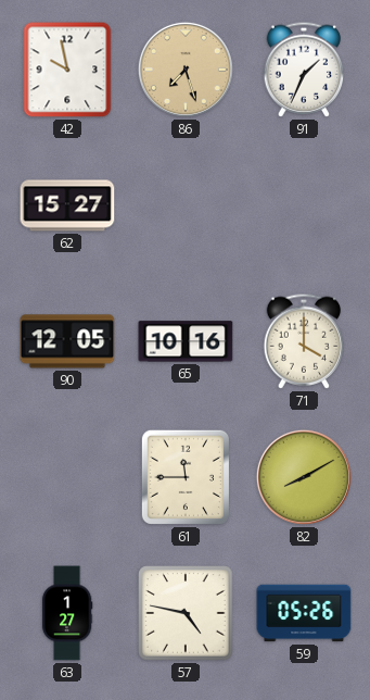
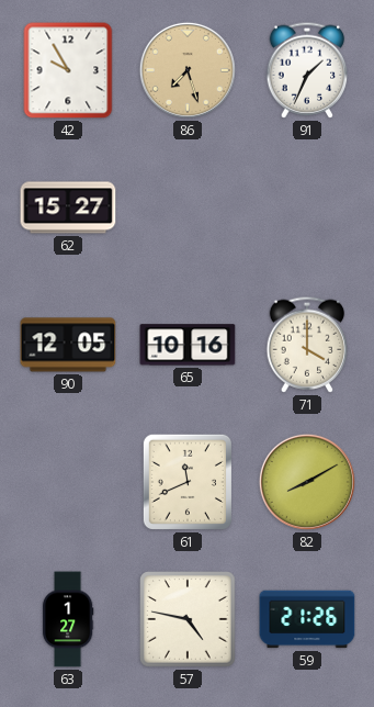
42: 9:58 -> 9:55
61: 11:45 -> 11:41
59: 05:26 -> 21:26
